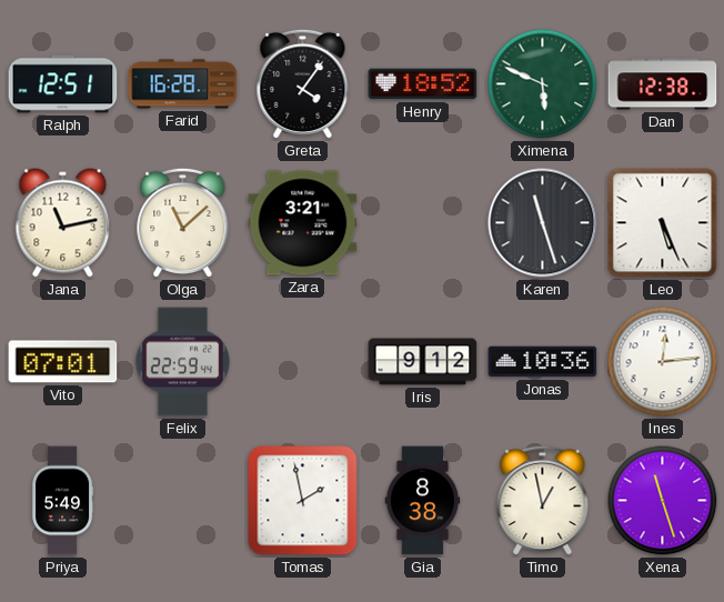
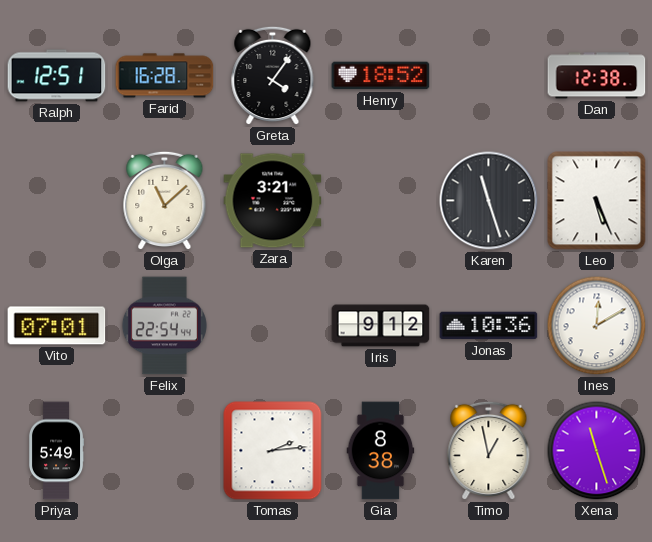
Ximena: 5:49 -> none
Jana: 11:13 -> none
Felix: 22:59 -> 22:54
Ines: 12:14 -> 12:10
Tomas: 1:58 -> 2:14
